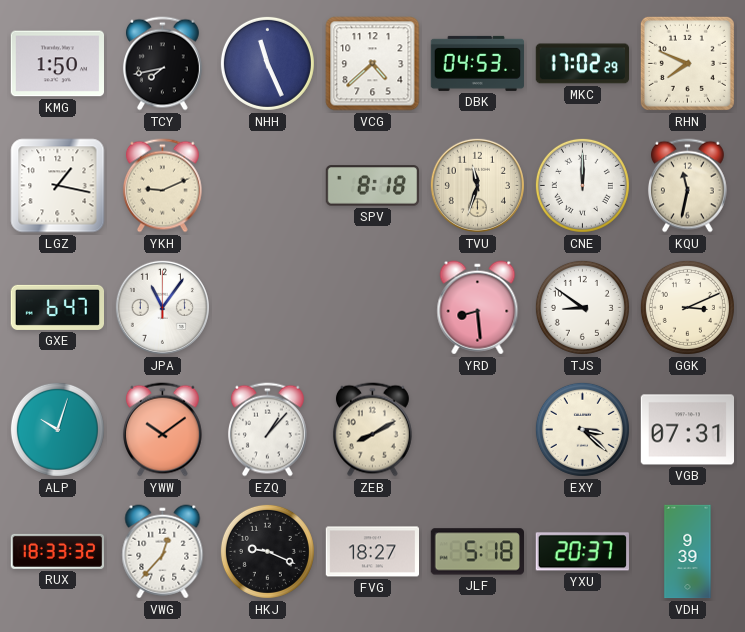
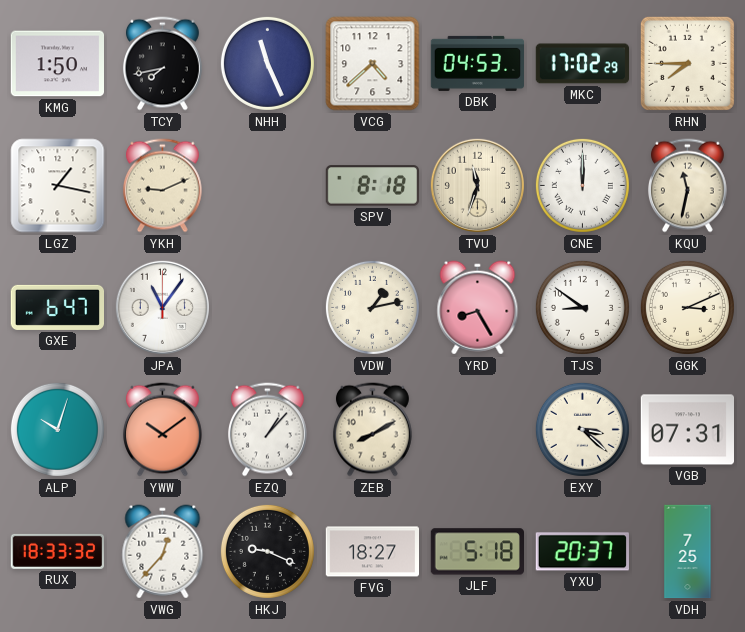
RHN: 7:49 -> 7:45
VDW: none -> 1:13
YRD: 8:29 -> 8:25
VDH: 9:39 -> 7:25
